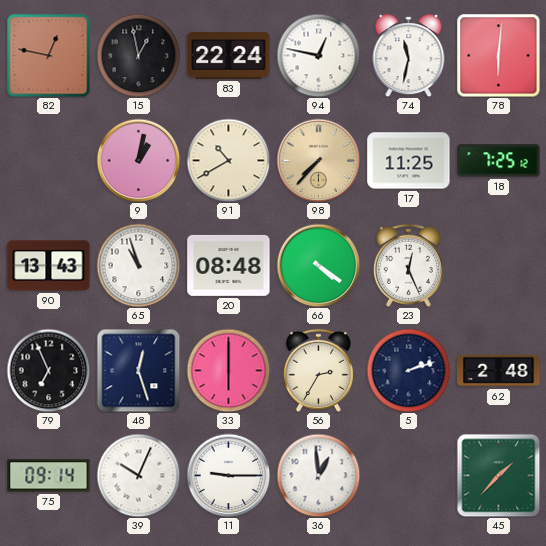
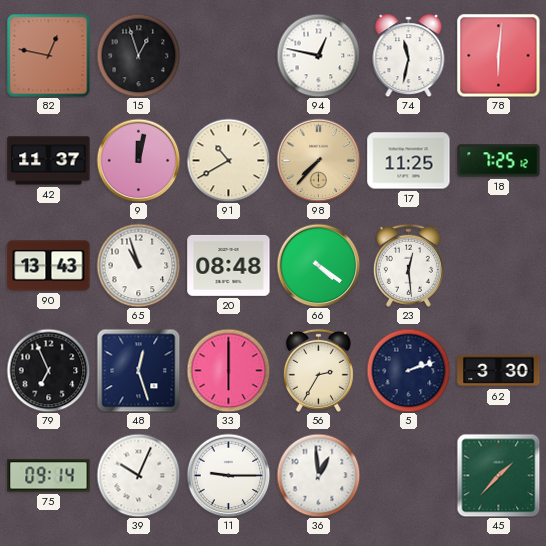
15: 12:58 -> 12:57
83: 22:24 -> none
42: none -> 11:37
9: 1:02 -> 12:02
23: 12:26 -> 12:29
62: 2:48 -> 3:30
